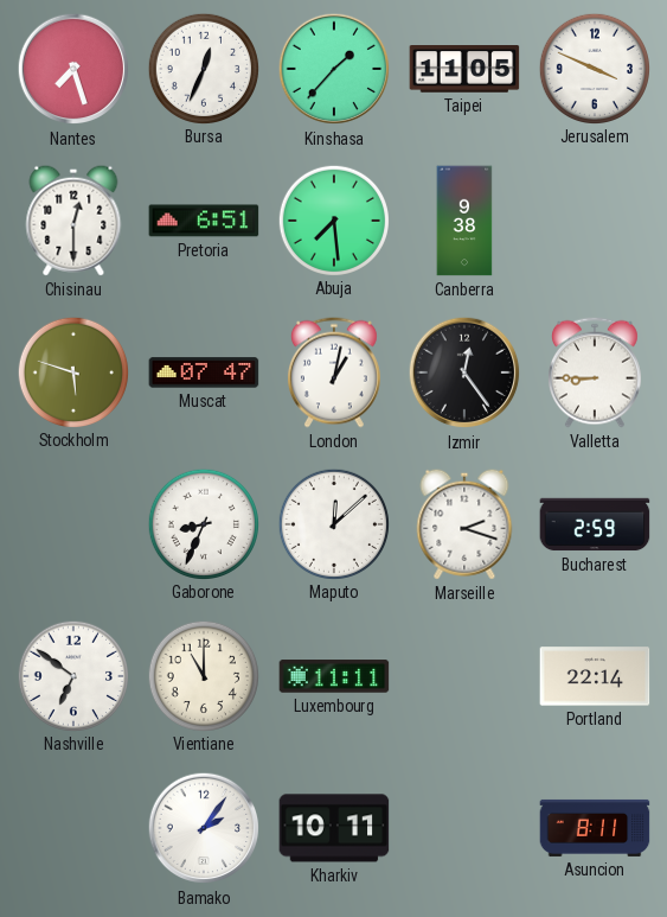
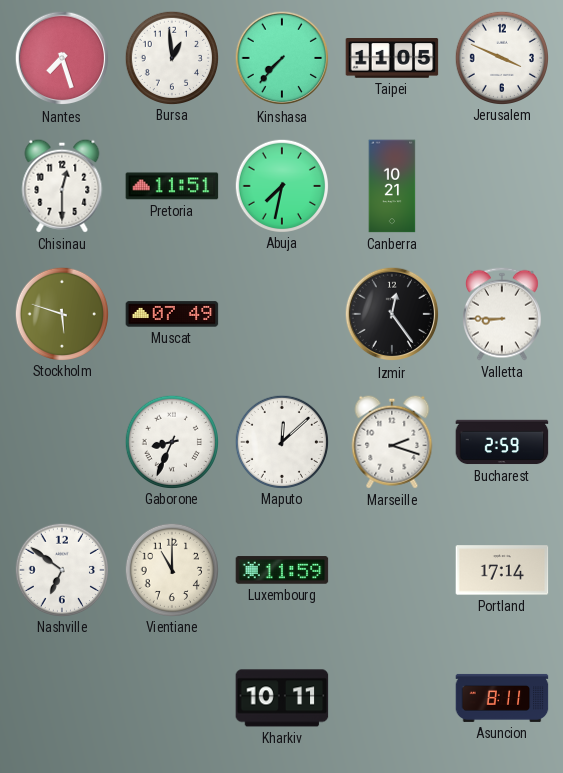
Bursa: 12:34 -> 12:59
Kinshasa: 1:37 -> 7:37
Pretoria: 6:51 -> 11:51
Abuja: 7:29 -> 7:32
Canberra: 9:38 -> 10:21
Muscat: 07:47 -> 07:49
London: 1:02 -> none
Luxembourg: 11:11 -> 11:59
Portland: 22:14 -> 17:14
Bamako: 2:06 -> none
